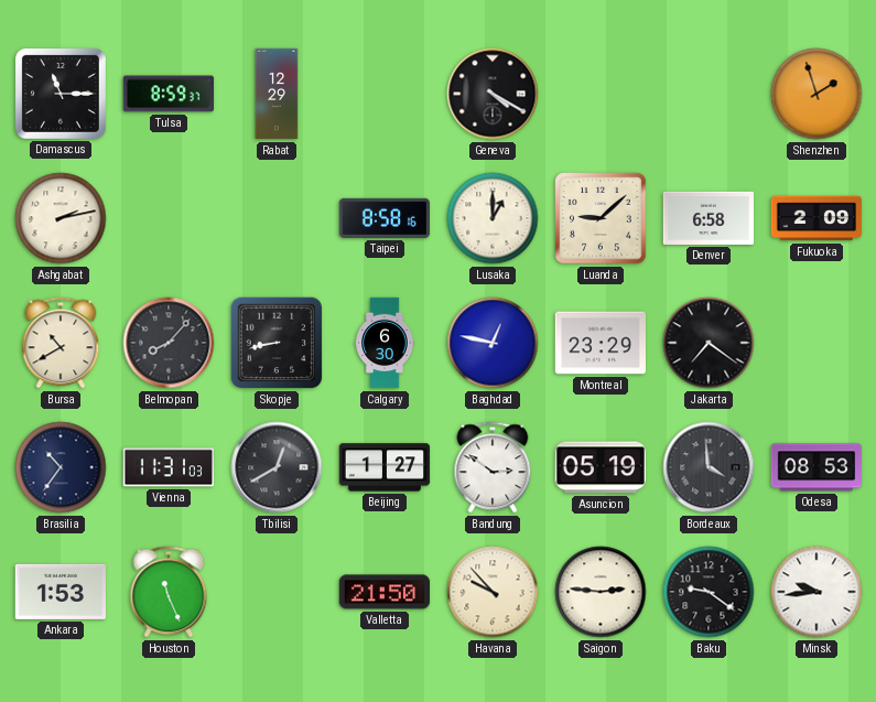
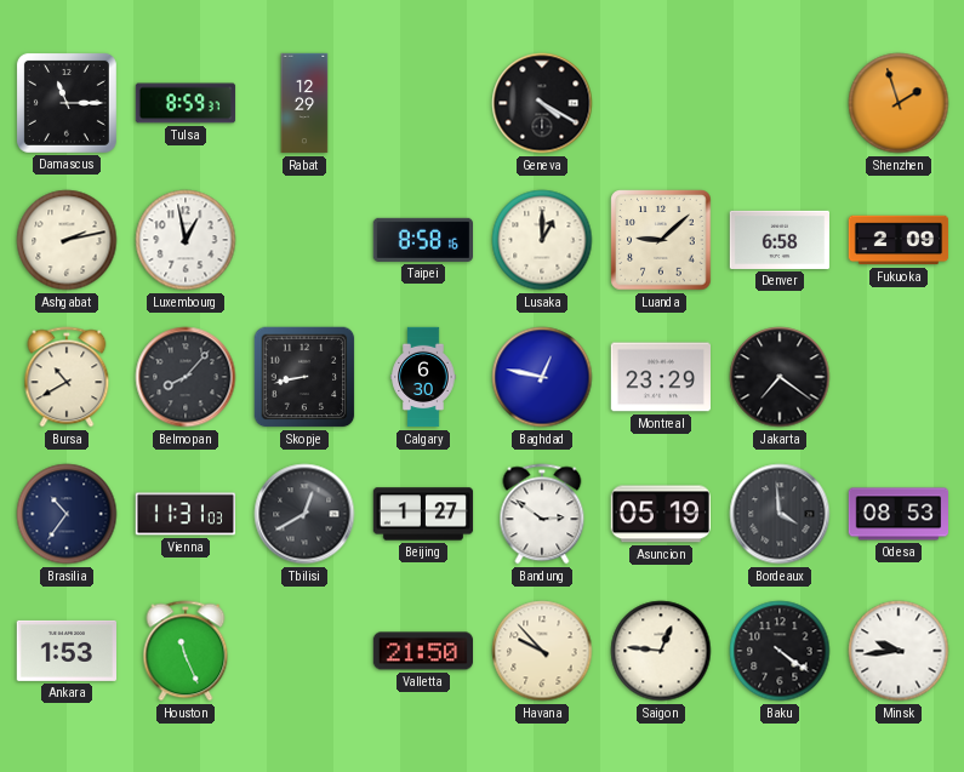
Luxembourg: none -> 12:58
Saigon: 2:46 -> 12:46
Baku: 9:21 -> 4:21
